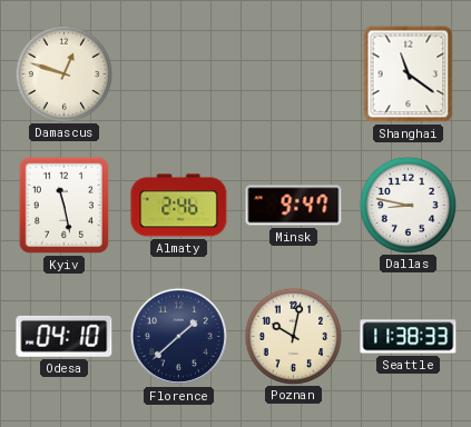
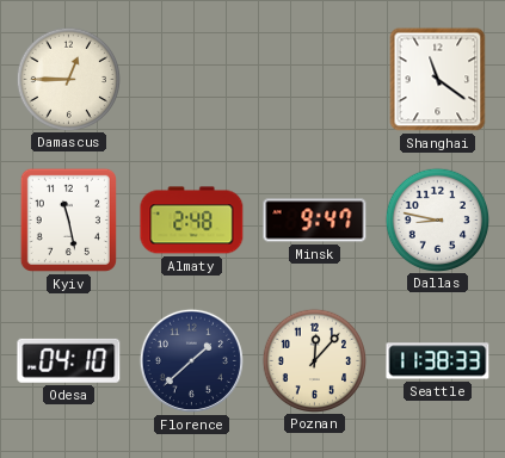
Damascus: 12:48 -> 12:45
Almaty: 2:46 -> 2:48
Poznan: 10:02 -> 12:07
